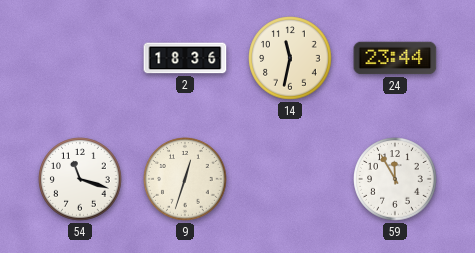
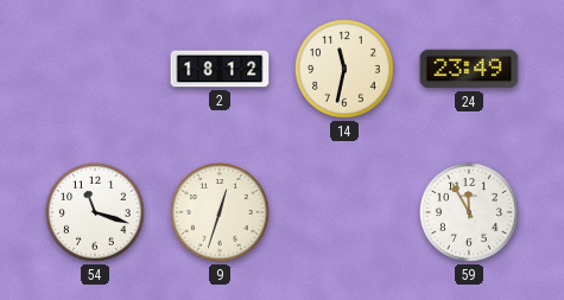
2: 18:36 -> 18:12
24: 23:44 -> 23:49
